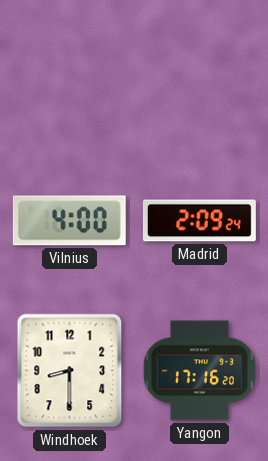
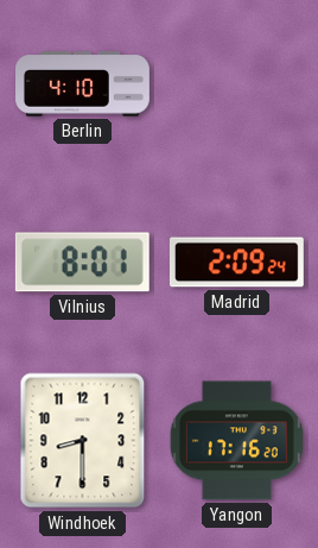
Berlin: none -> 4:10
Vilnius: 4:00 -> 8:01
